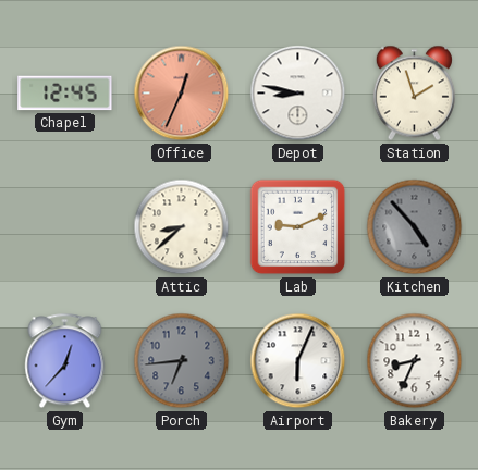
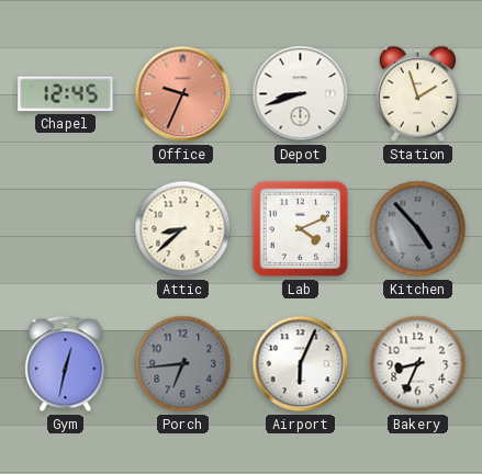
Office: 12:34 -> 9:34
Depot: 8:47 -> 8:42
Lab: 9:11 -> 4:11
Gym: 12:37 -> 12:32
